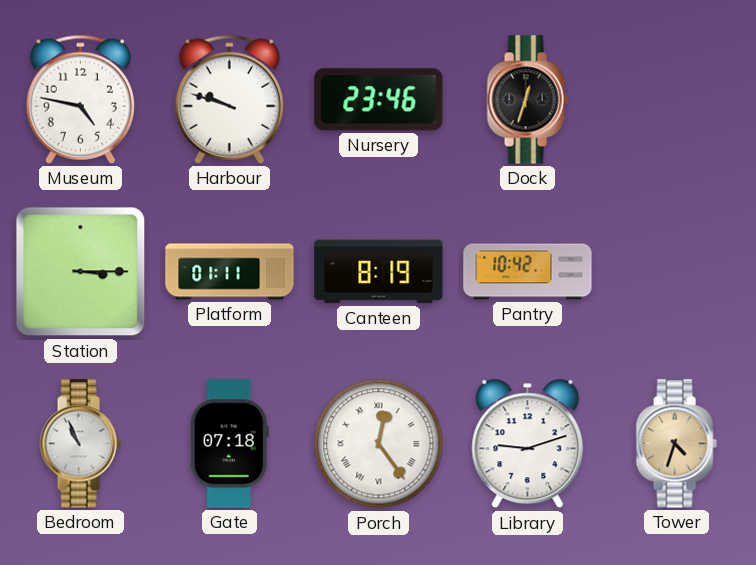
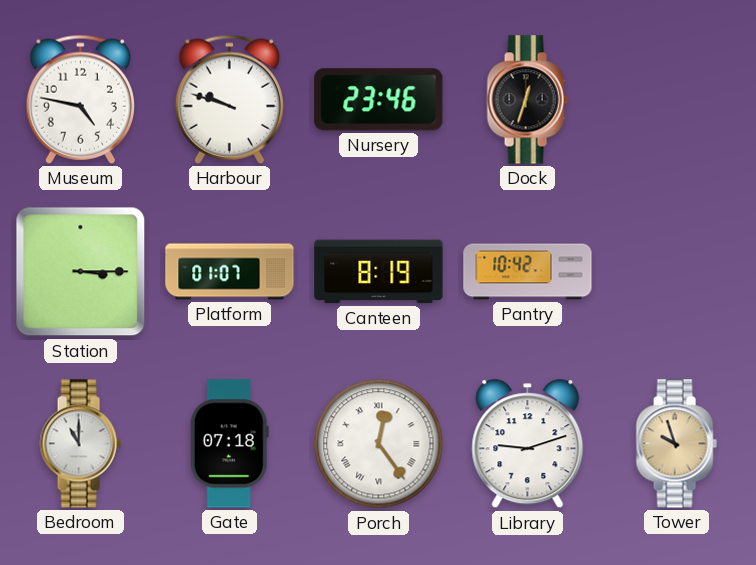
Platform: 01:11 -> 01:07
Bedroom: 10:56 -> 11:00
Tower: 4:33 -> 9:57
